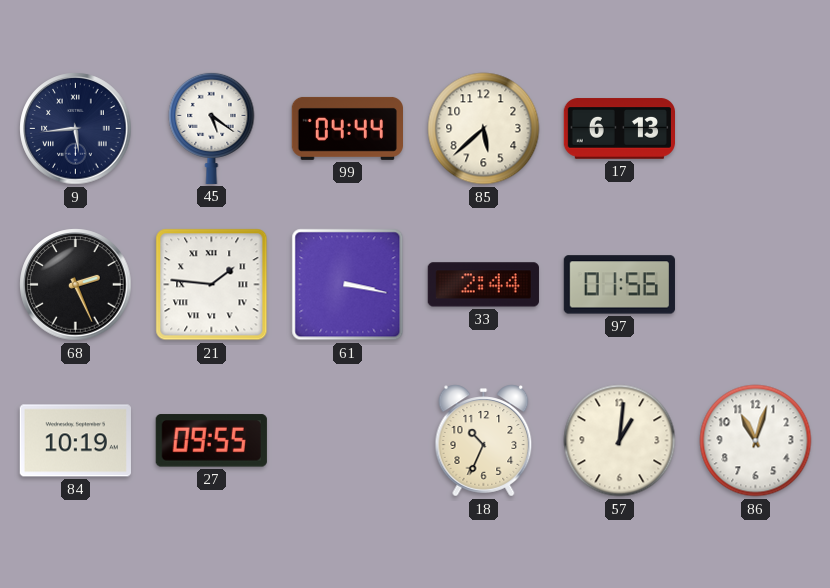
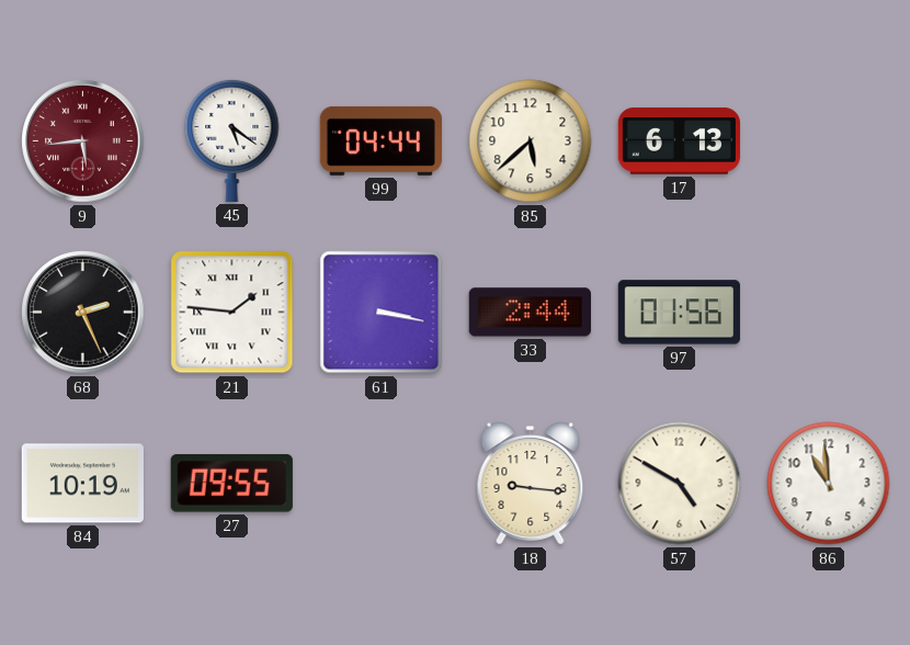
9 dial: navy -> burgundy
18: 10:34 -> 9:16
57: 1:01 -> 4:50
86: 11:03 -> 10:59
